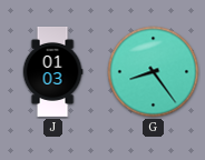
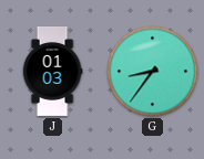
G: 8:24 -> 8:36
